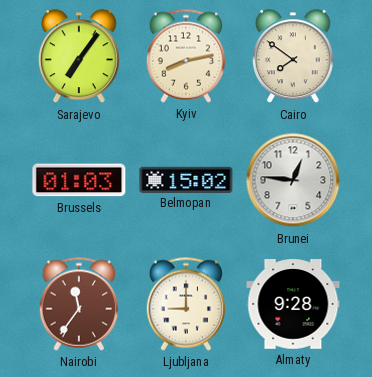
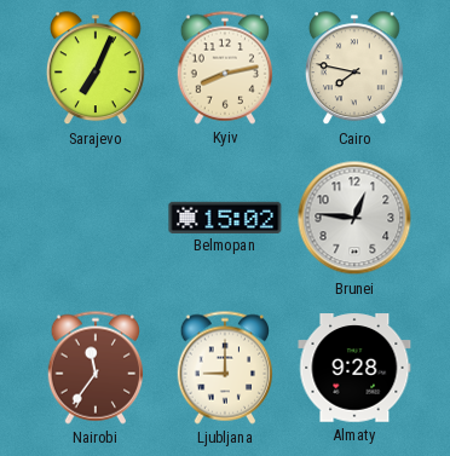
Sarajevo: 7:06 -> 7:04
Cairo: 7:51 -> 7:47
Brussels: 01:03 -> none
